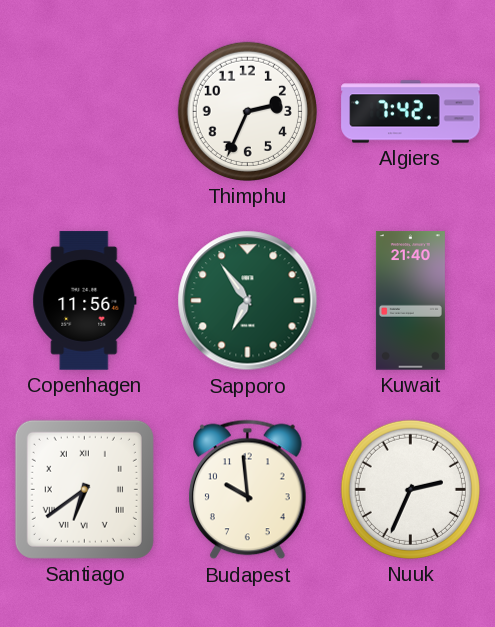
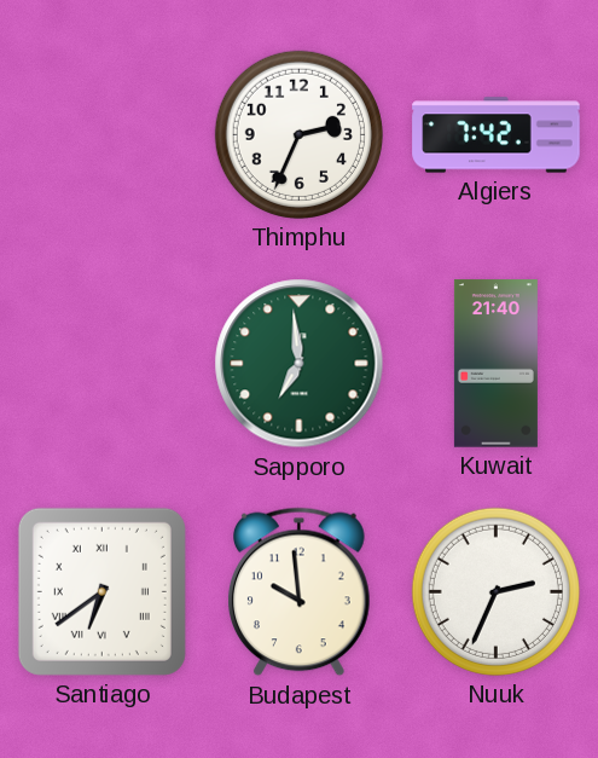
Copenhagen: 11:56 -> none
Sapporo: 6:54 -> 6:59
